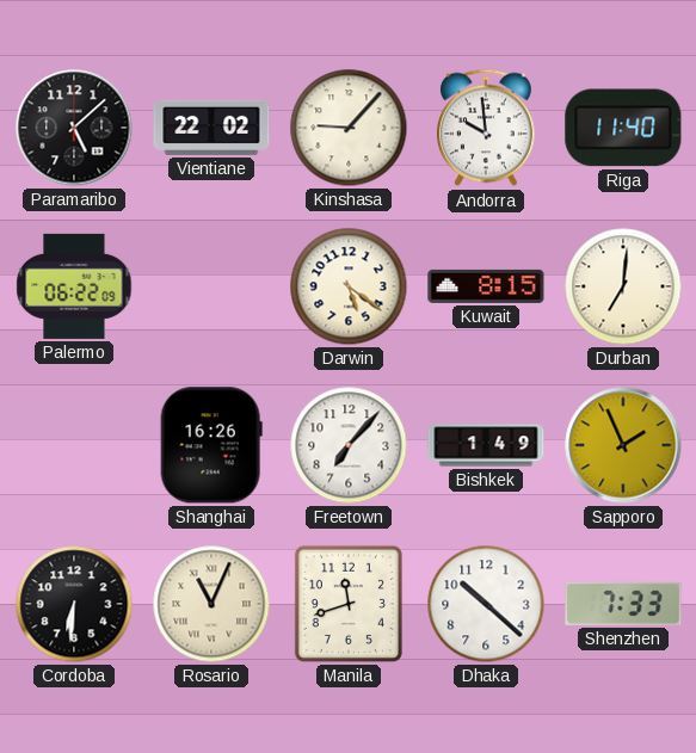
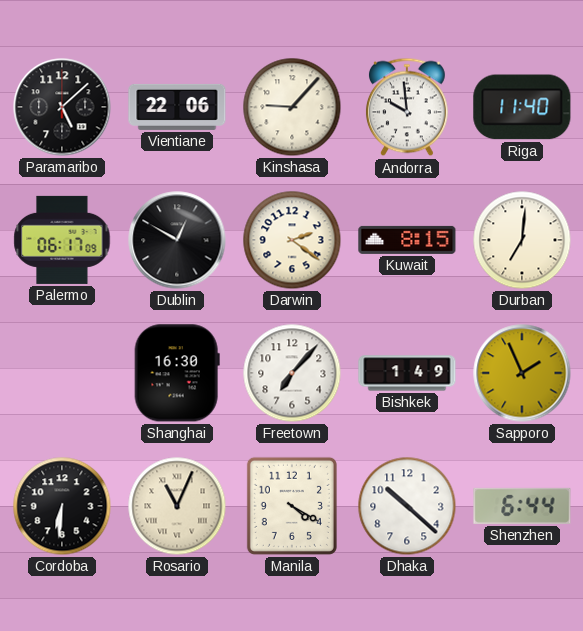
Vientiane: 22:02 -> 22:06
Palermo: 06:22 -> 06:17
Dublin: none -> 12:50
Darwin: 5:21 -> 2:21
Shanghai: 16:26 -> 16:30
Manila: 11:42 -> 4:20
Shenzhen: 7:33 -> 6:44
